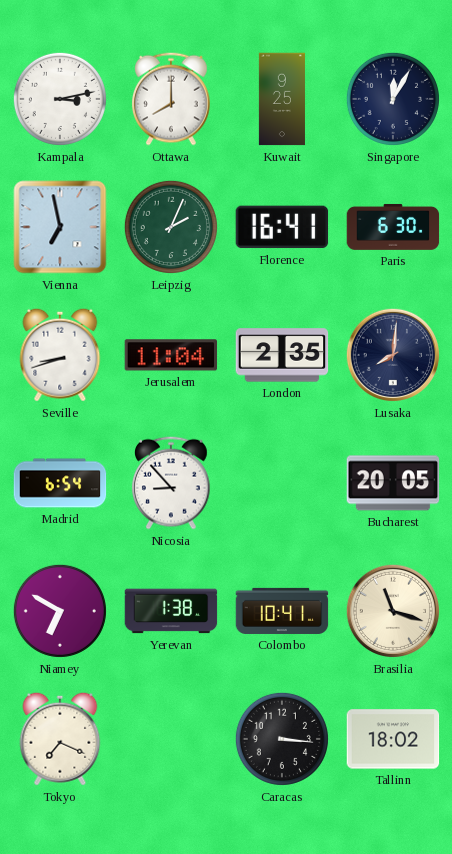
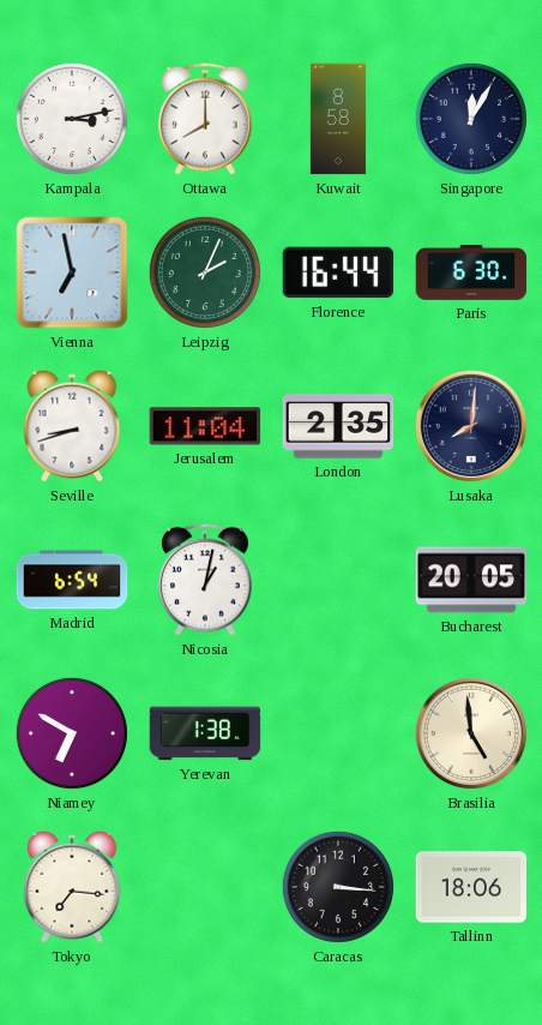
Kuwait: 9:25 -> 8:58
Florence: 16:41 -> 16:44
Nicosia: 8:53 -> 1:02
Colombo: 10:41 -> none
Brasilia: 11:18 -> 4:59
Tokyo: 7:19 -> 7:16
Tallinn: 18:02 -> 18:06
